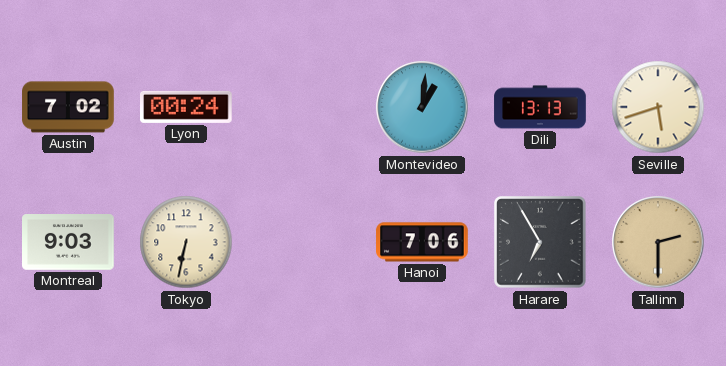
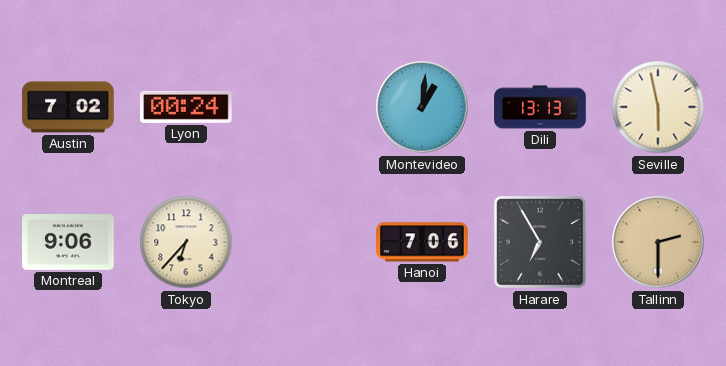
Seville: 5:42 -> 5:58
Montreal: 9:03 -> 9:06
Tokyo: 6:32 -> 6:37
